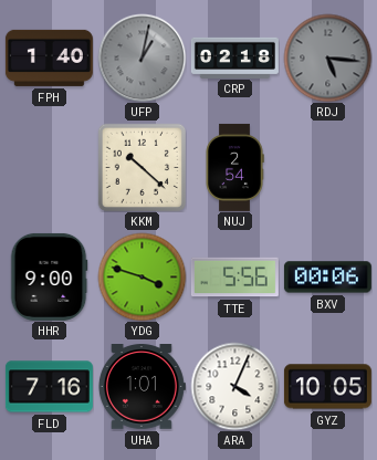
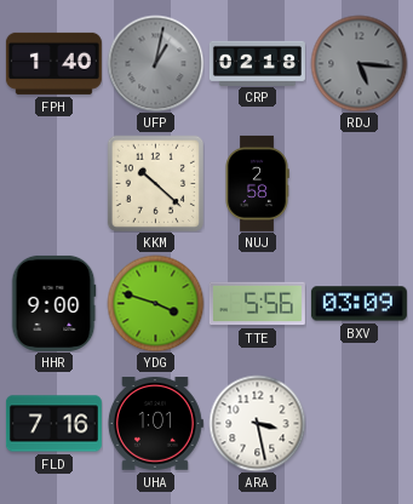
NUJ: 2:54 -> 2:58
BXV: 00:06 -> 03:09
ARA: 4:04 -> 3:28
GYZ: 10:05 -> none
